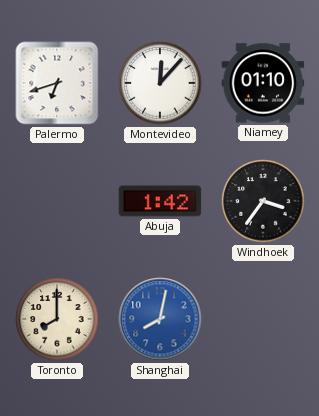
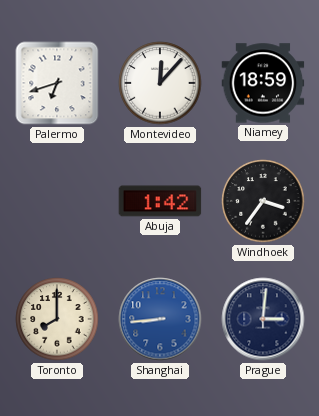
Niamey: 01:10 -> 18:59
Shanghai: 8:02 -> 8:44
Prague: none -> 3:01
